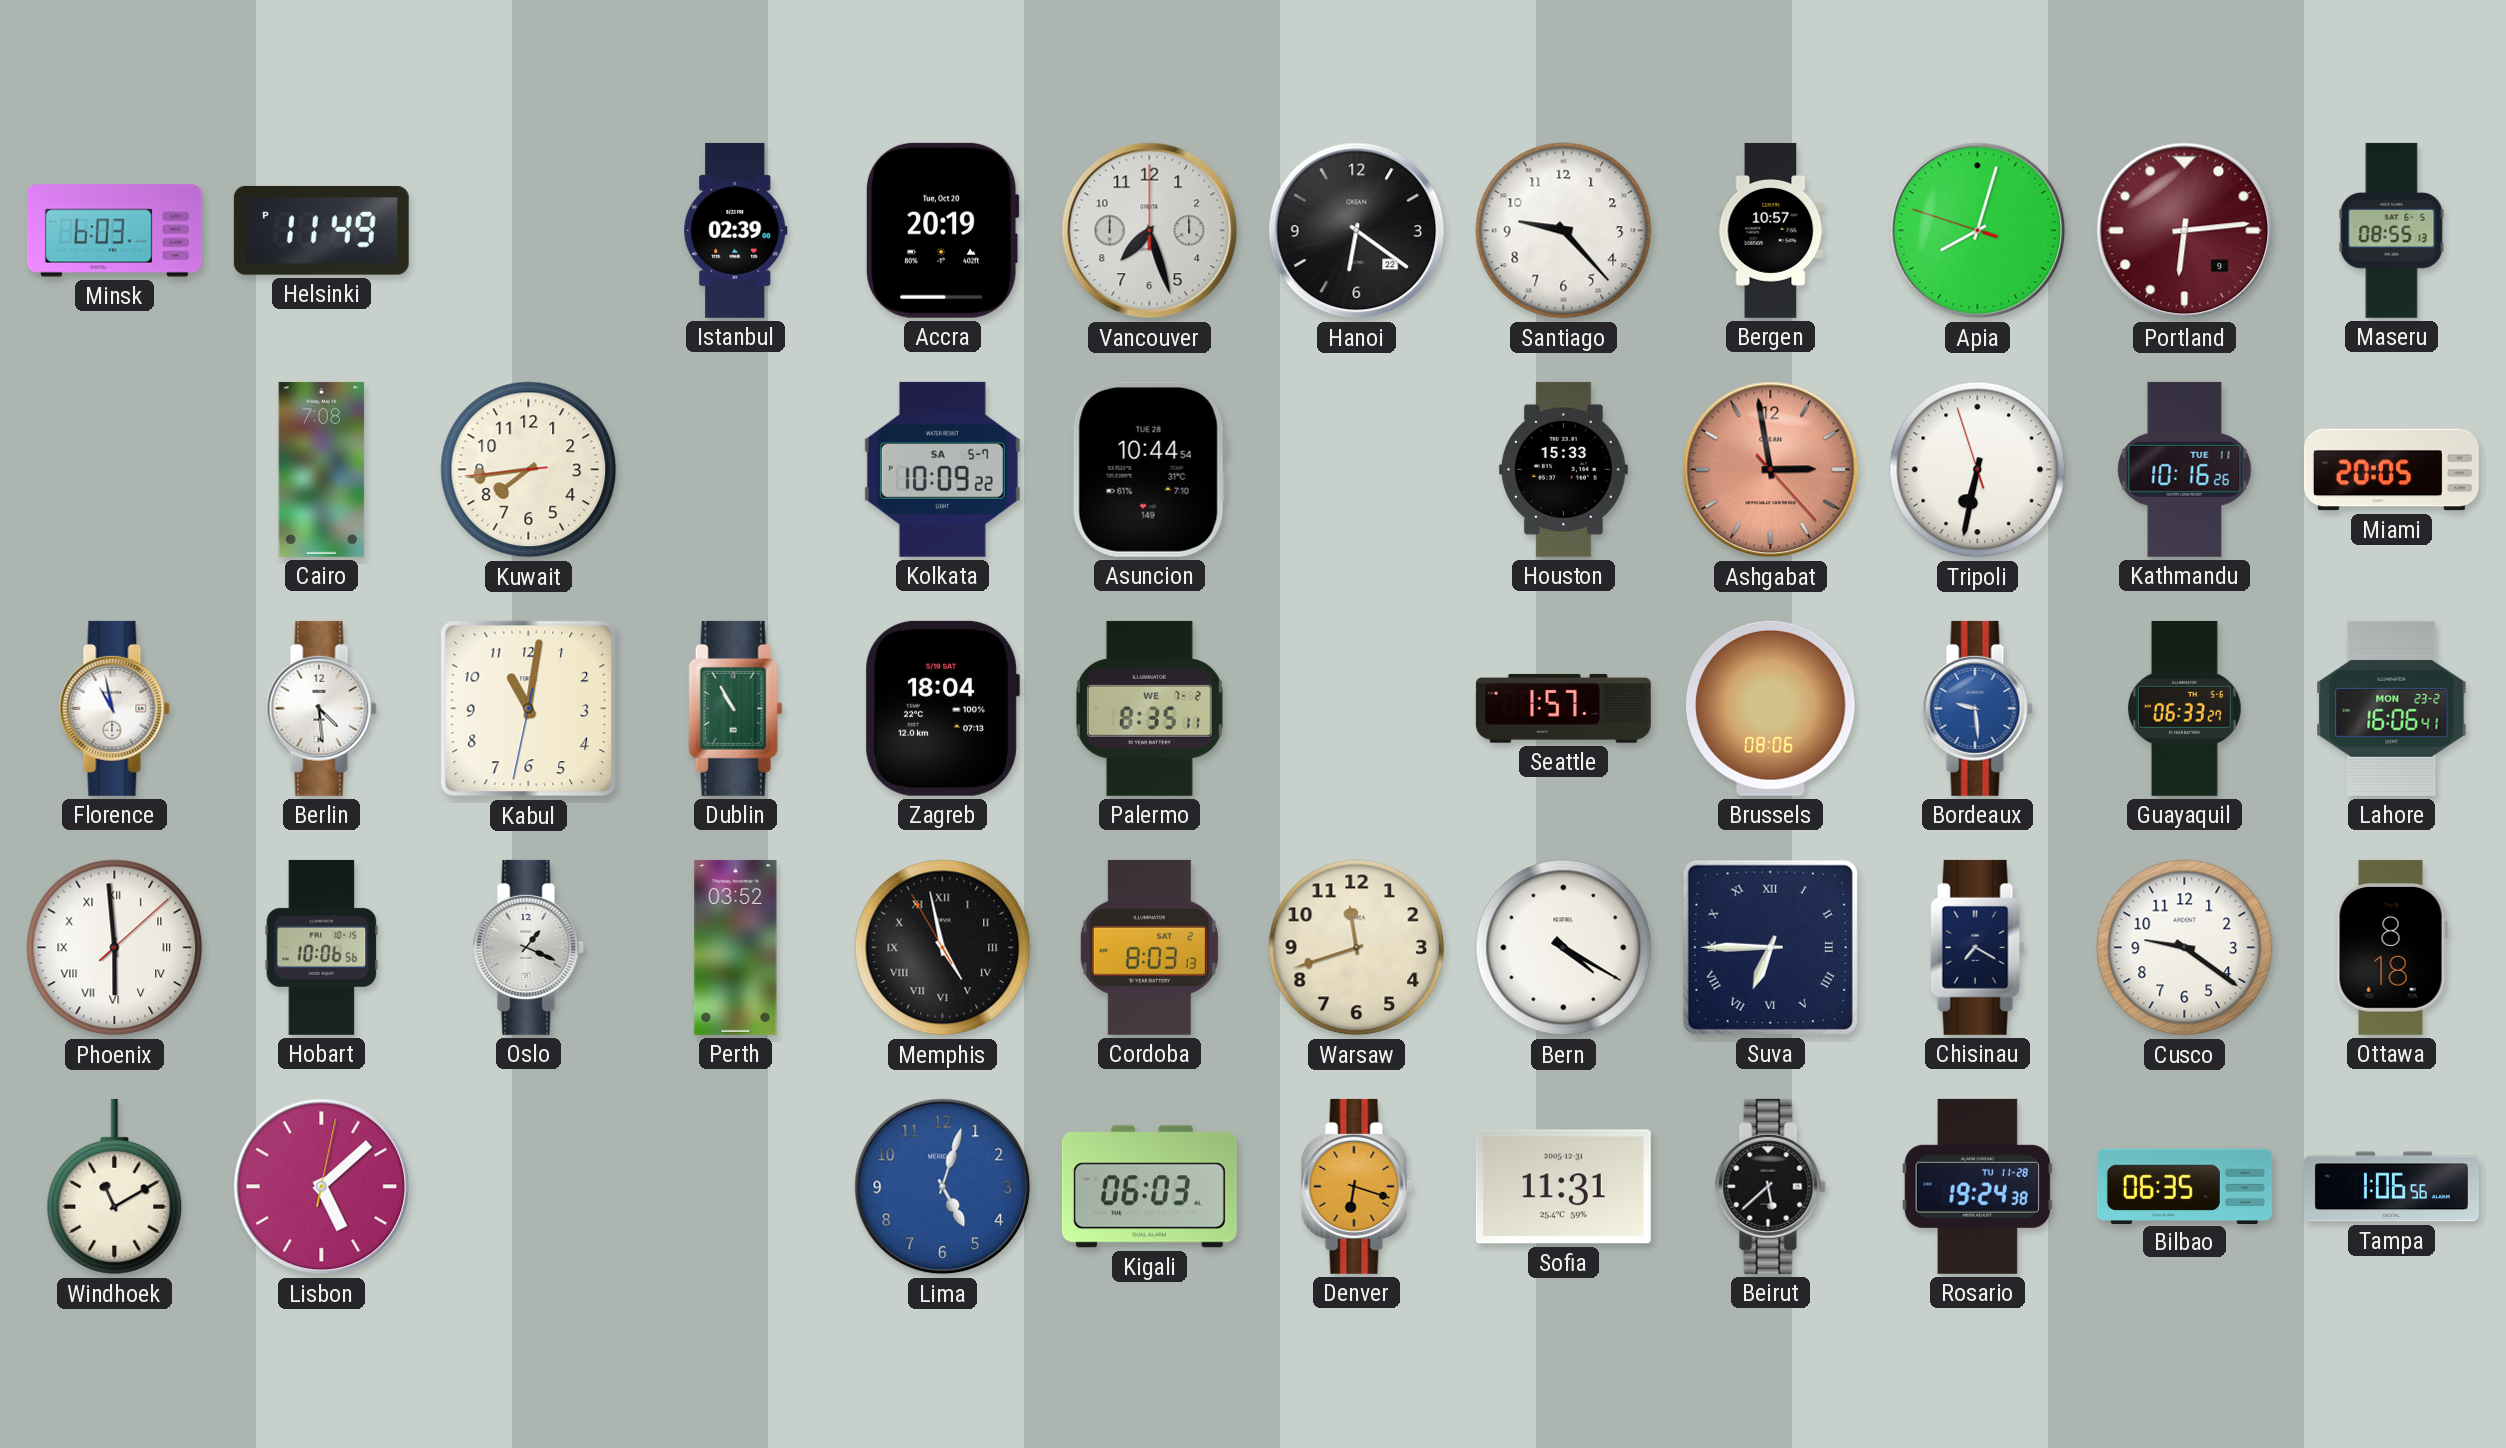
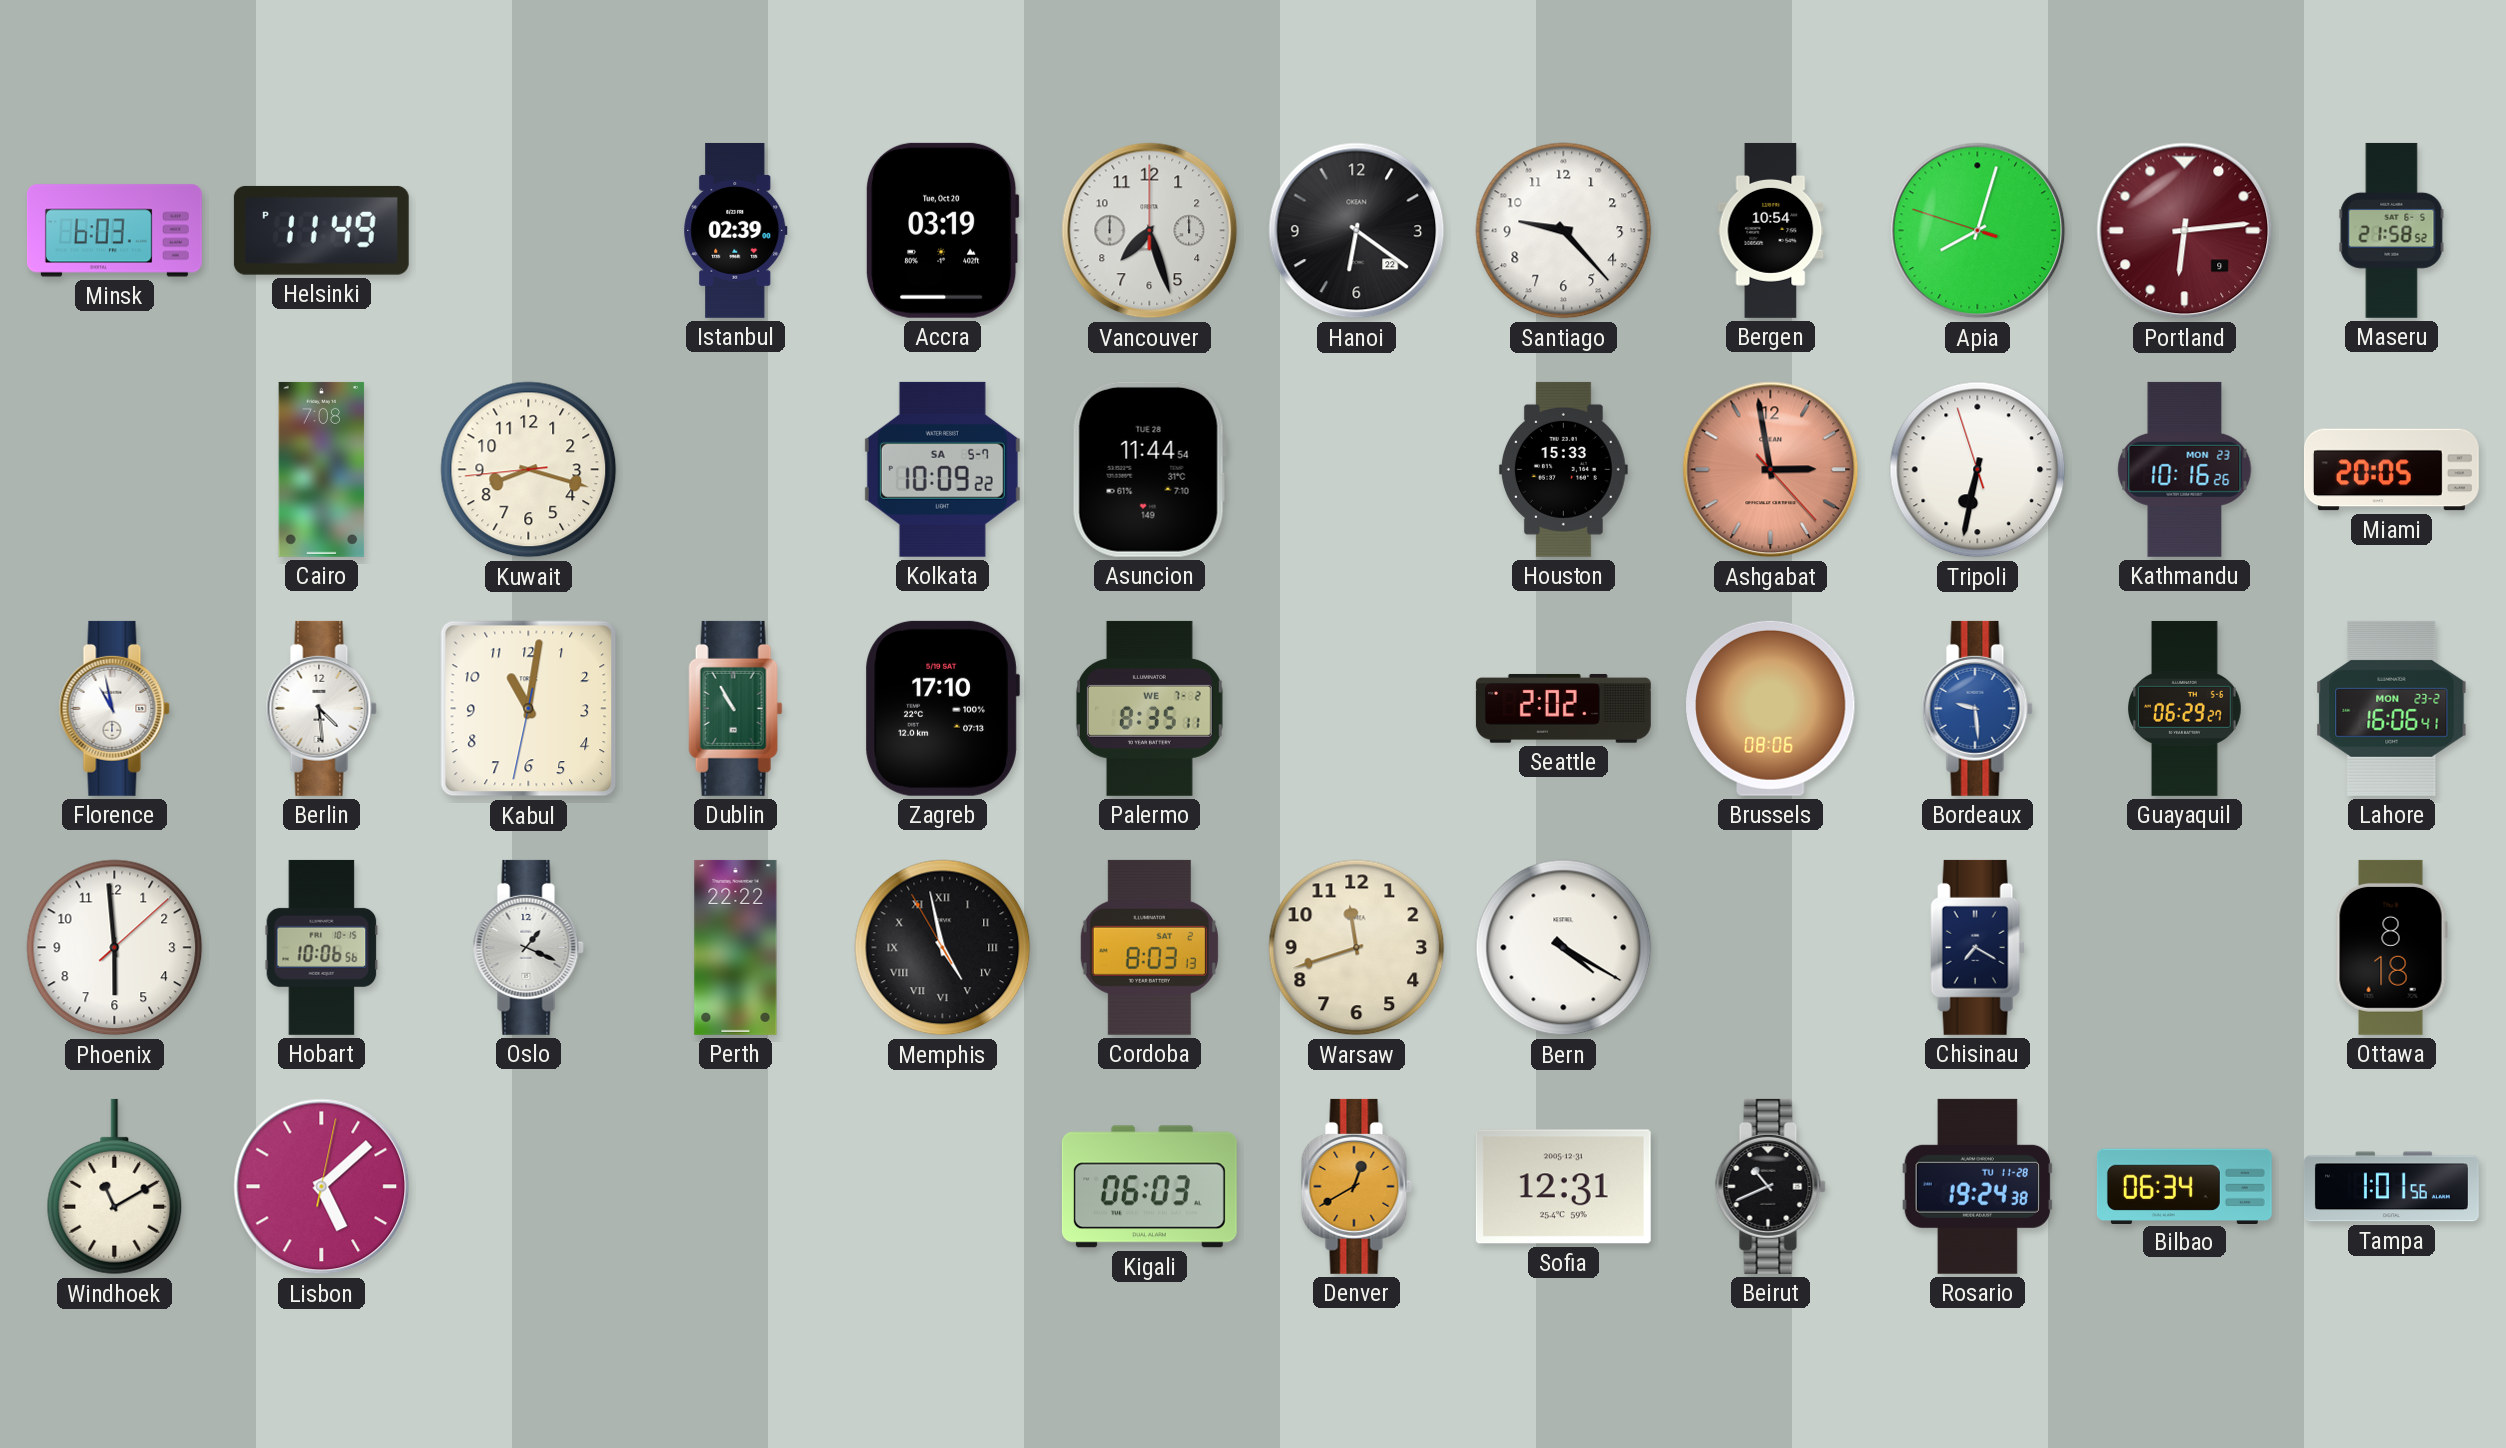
Accra: 20:19 -> 03:19
Bergen: 10:57 -> 10:54
Maseru: 08:55 -> 21:58
Kuwait: 7:43 -> 8:17
Asuncion: 10:44 -> 11:44
Kathmandu date: TUE 11 -> MON 23
Zagreb: 18:04 -> 17:10
Seattle: 1:57 -> 2:02
Guayaquil: 06:33 -> 06:29
Phoenix numerals: Roman -> Arabic
Perth: 03:52 -> 22:22
Suva: 6:45 -> none
Cusco: 9:21 -> none
Lima: 5:03 -> none
Denver: 6:18 -> 12:40
Sofia: 11:31 -> 12:31
Beirut: 5:38 -> 10:41
Bilbao: 06:35 -> 06:34
Tampa: 1:06 -> 1:01
